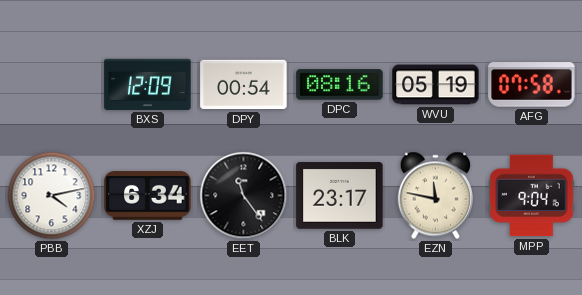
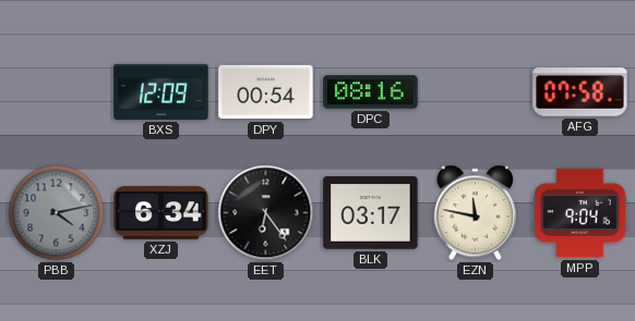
WVU: 05:19 -> none
PBB dial: white -> grey
EET: 11:24 -> 6:24
BLK: 23:17 -> 03:17
